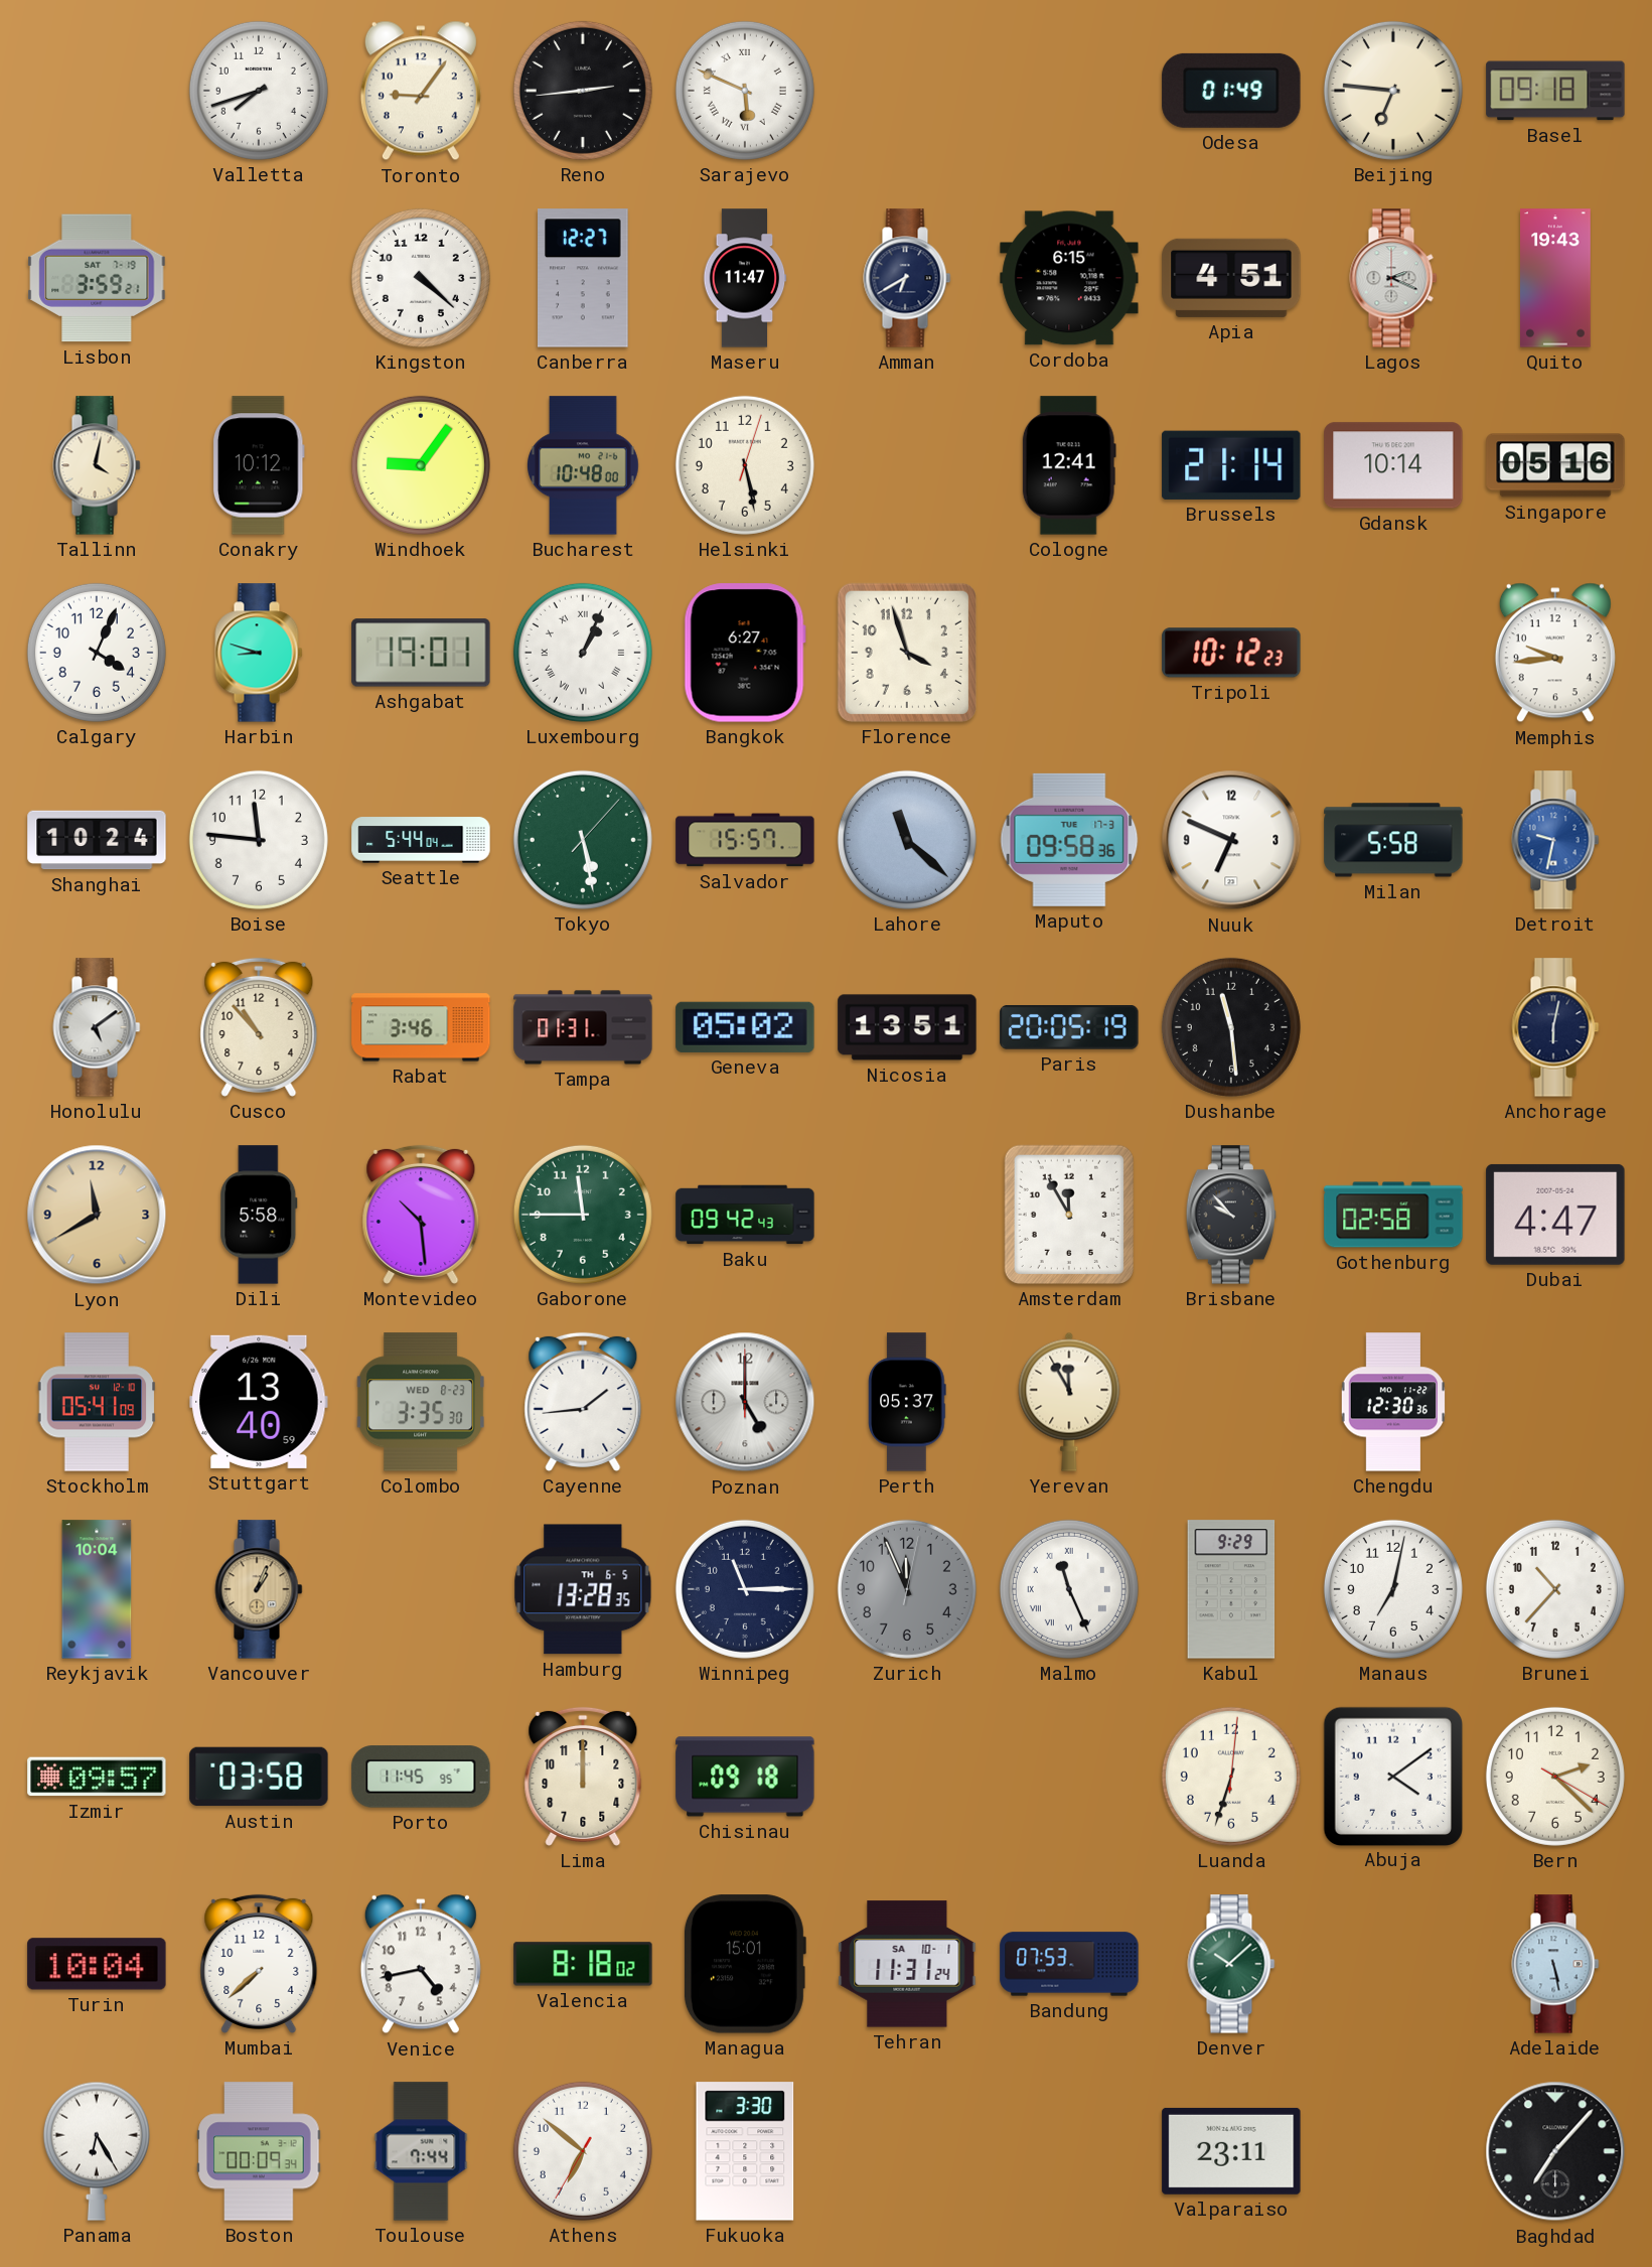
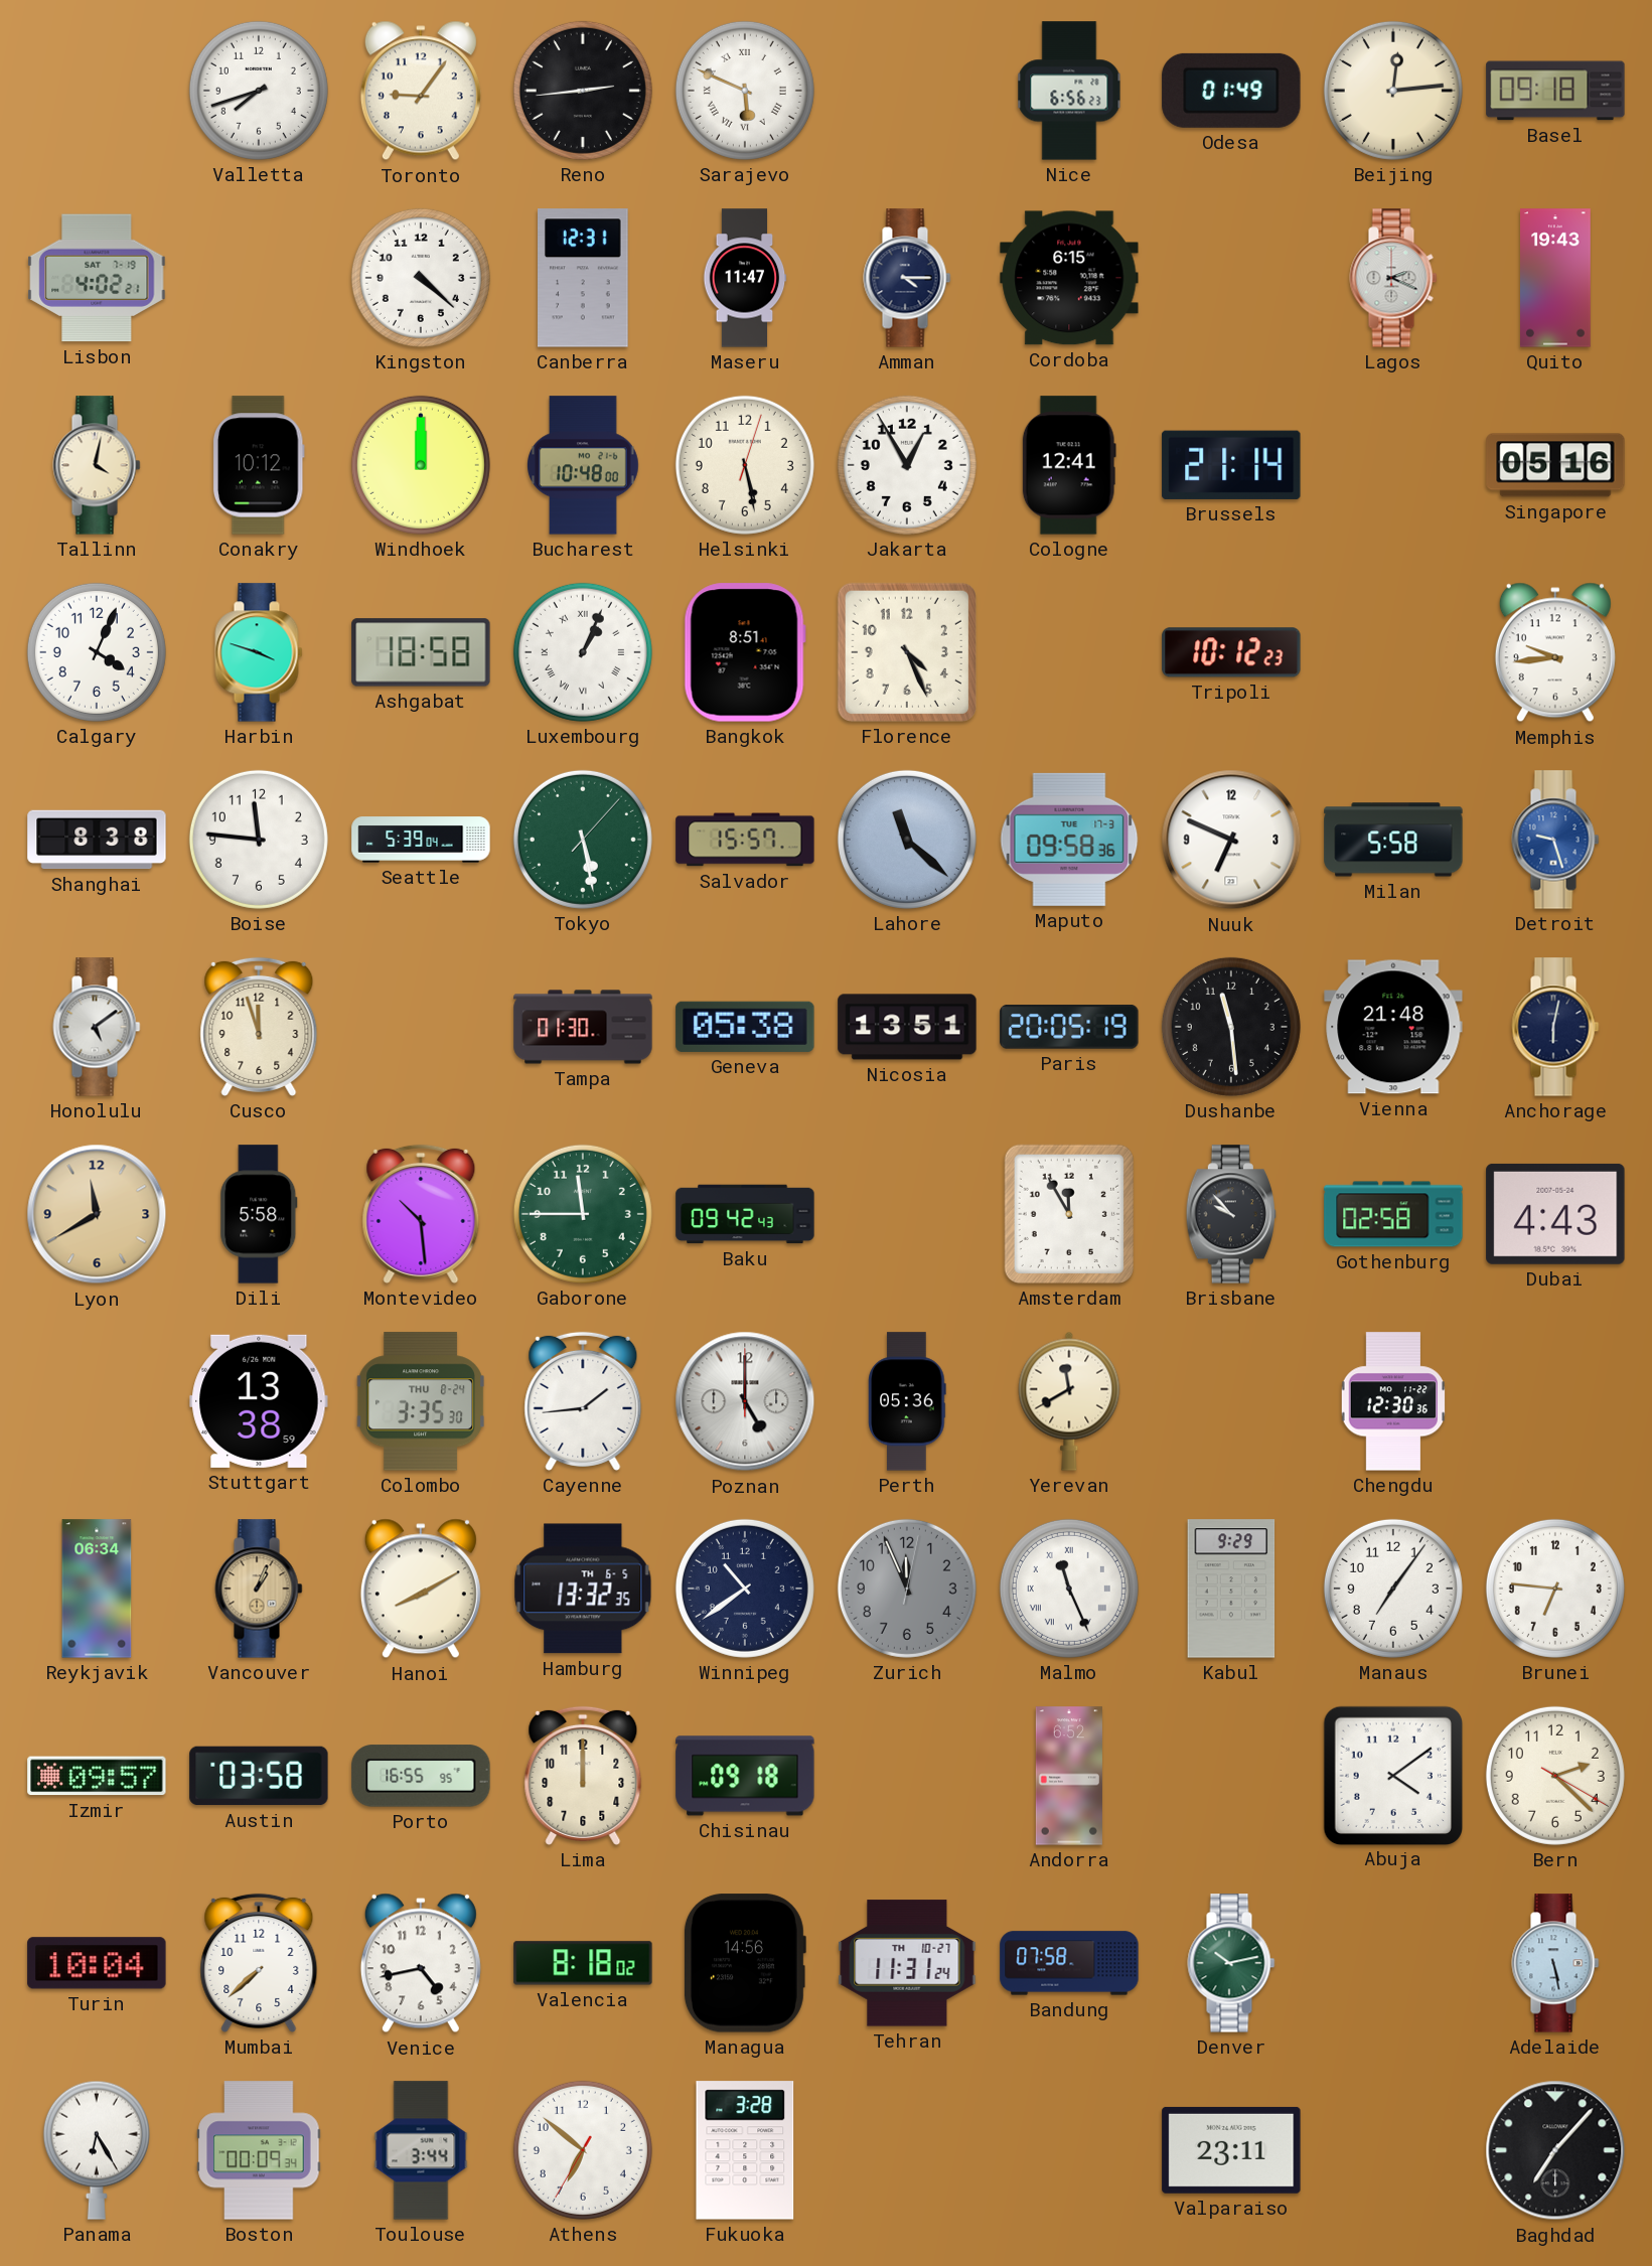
Nice: none -> 6:56
Beijing: 6:46 -> 12:14
Lisbon: 3:59 -> 4:02
Canberra: 12:27 -> 12:31
Amman: 6:40 -> 4:15
Apia: 4:51 -> none
Windhoek: 9:06 -> 12:00
Jakarta: none -> 12:55
Gdansk: 10:14 -> none
Harbin: 8:48 -> 3:48
Ashgabat: 19:01 -> 18:58
Bangkok: 6:27 -> 8:51
Florence: 3:57 -> 4:26
Shanghai: 10:24 -> 8:38
Seattle: 5:44 -> 5:39
Detroit: 9:32 -> 9:27
Cusco: 10:53 -> 11:57
Rabat: 3:46 -> none
Tampa: 01:31 -> 01:30
Geneva: 05:02 -> 05:38
Vienna: none -> 21:48
Dubai: 4:47 -> 4:43
Stockholm: 05:41 -> none
Stuttgart: 13:40 -> 13:38
Colombo date: WED 8-23 -> THU 8-24
Perth: 05:37 -> 05:36
Yerevan: 11:55 -> 11:40
Reykjavik: 10:04 -> 06:34
Hanoi: none -> 8:10
Hamburg: 13:28 -> 13:32
Winnipeg: 11:15 -> 10:39
Manaus: 7:02 -> 7:06
Brunei: 10:37 -> 6:46
Porto: 11:45 -> 16:55
Andorra: none -> 6:52
Luanda: 6:33 -> none
Managua: 15:01 -> 14:56
Tehran date: SA 10-1 -> TH 10-27
Bandung: 07:53 -> 07:58
Denver: 10:08 -> 10:13
Toulouse: 7:44 -> 3:44
Fukuoka: 3:30 -> 3:28
